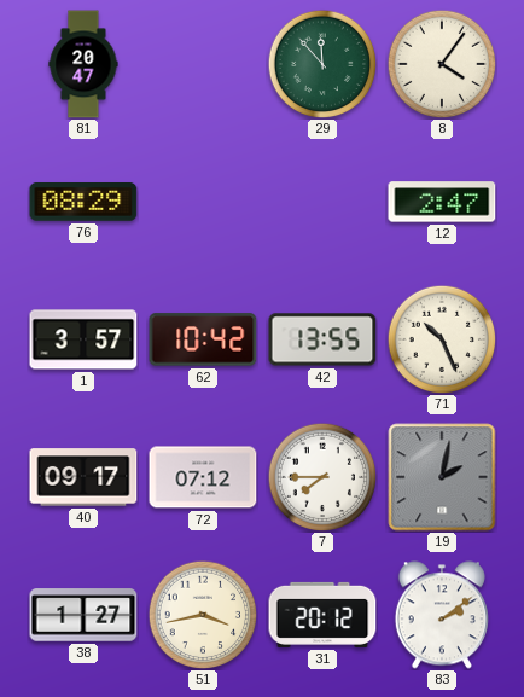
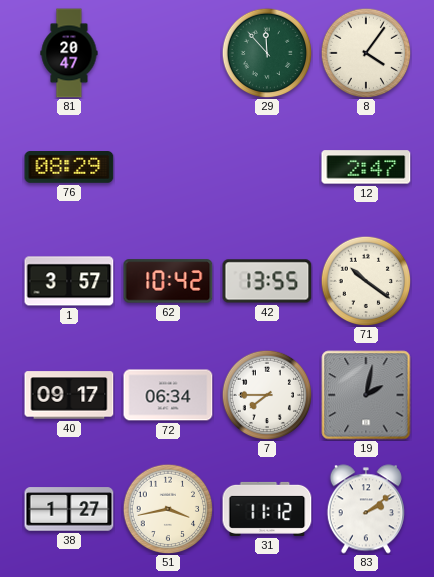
71: 10:26 -> 10:21
72: 07:12 -> 06:34
31: 20:12 -> 11:12
